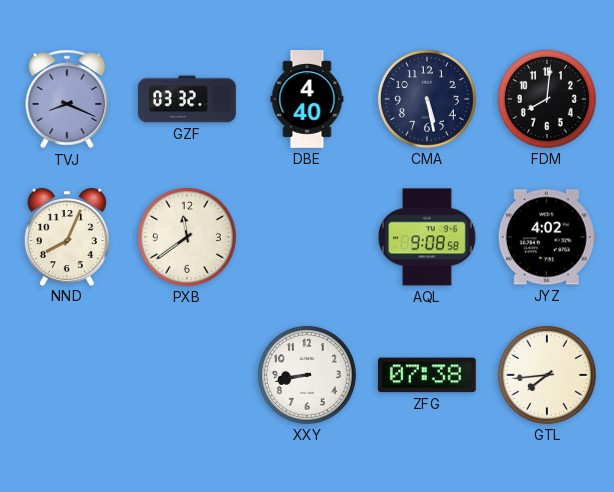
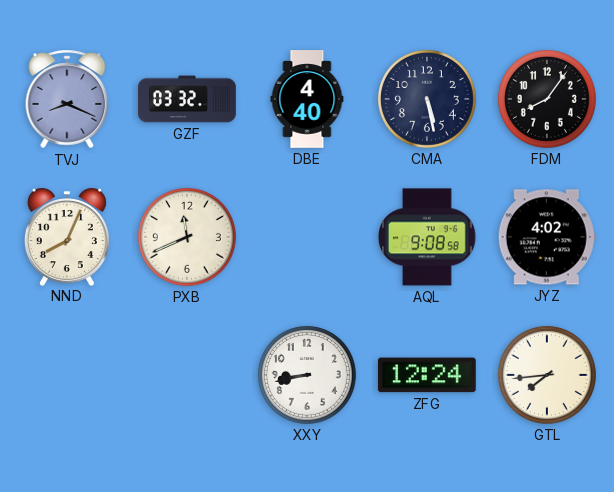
FDM: 8:01 -> 8:06
PXB: 11:39 -> 11:41
ZFG: 07:38 -> 12:24
